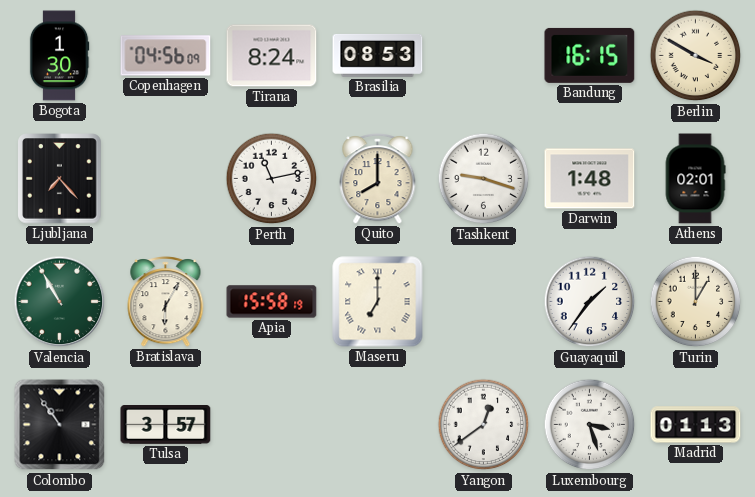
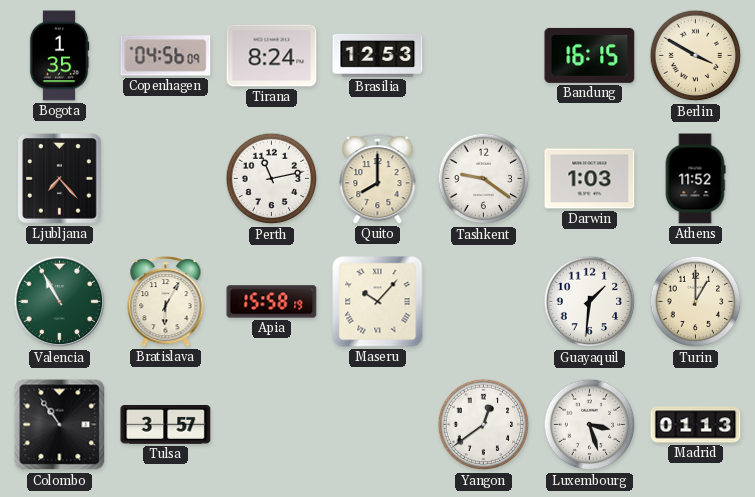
Bogota: 1:30 -> 1:35
Brasilia: 08:53 -> 12:53
Tashkent: 9:18 -> 9:21
Darwin: 1:48 -> 1:03
Athens: 02:01 -> 11:52
Maseru: 7:00 -> 10:07
Guayaquil: 1:36 -> 1:31
